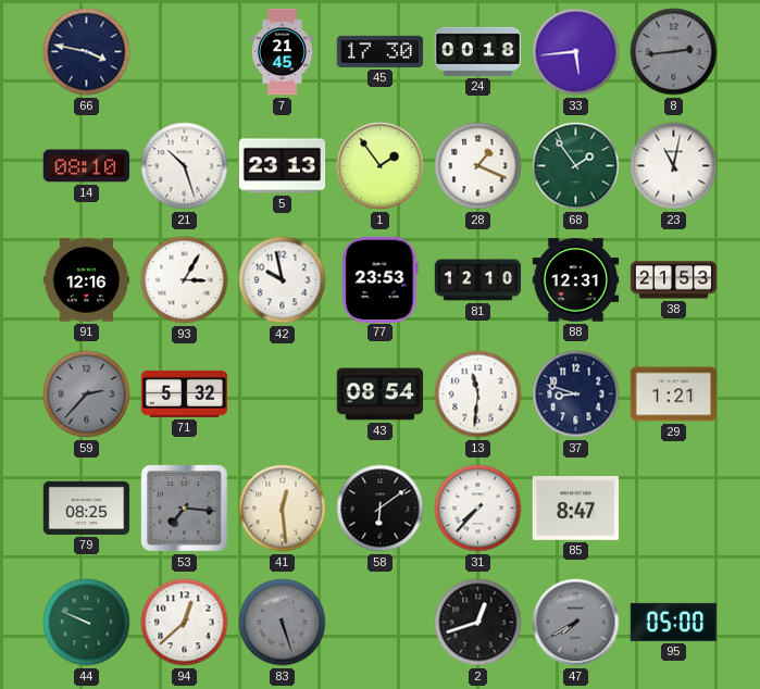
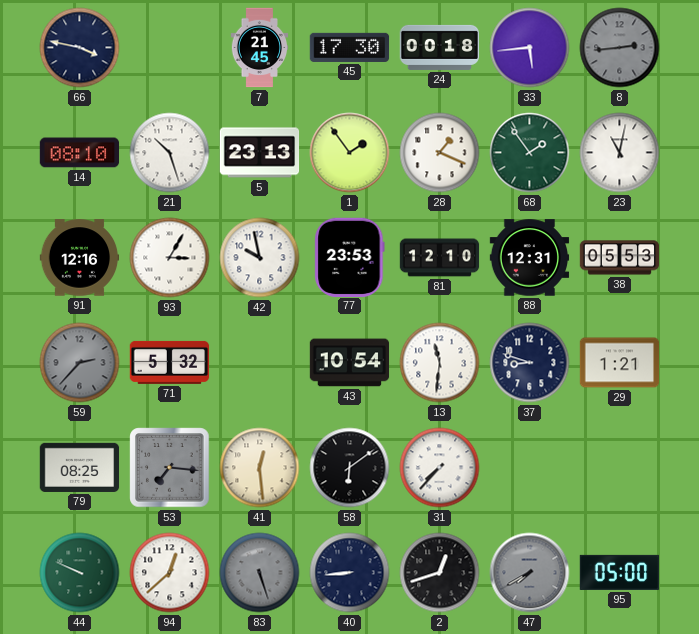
38: 21:53 -> 05:53
43: 08:54 -> 10:54
85: 8:47 -> none
40: none -> 8:44
